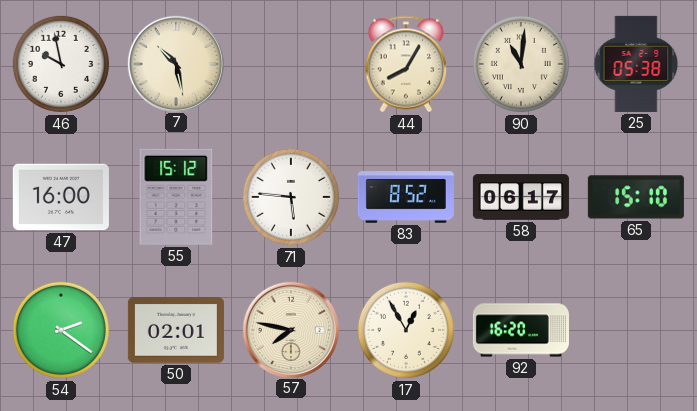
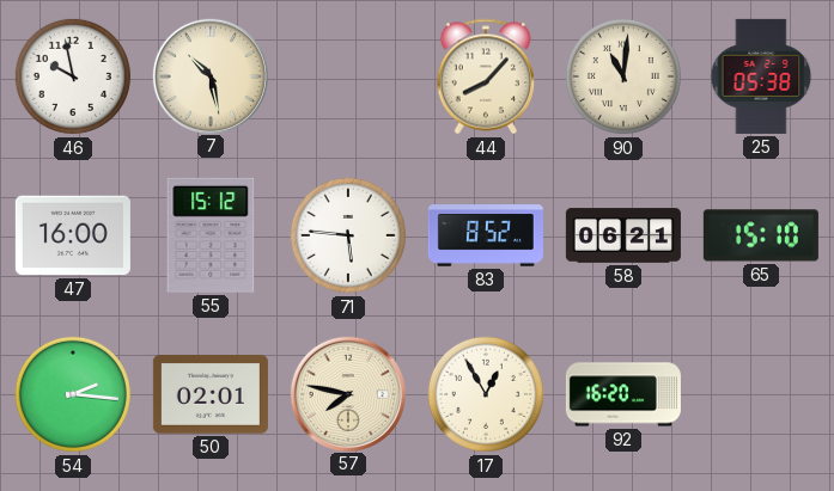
44: 8:05 -> 8:07
58: 06:17 -> 06:21
54: 2:21 -> 2:16
